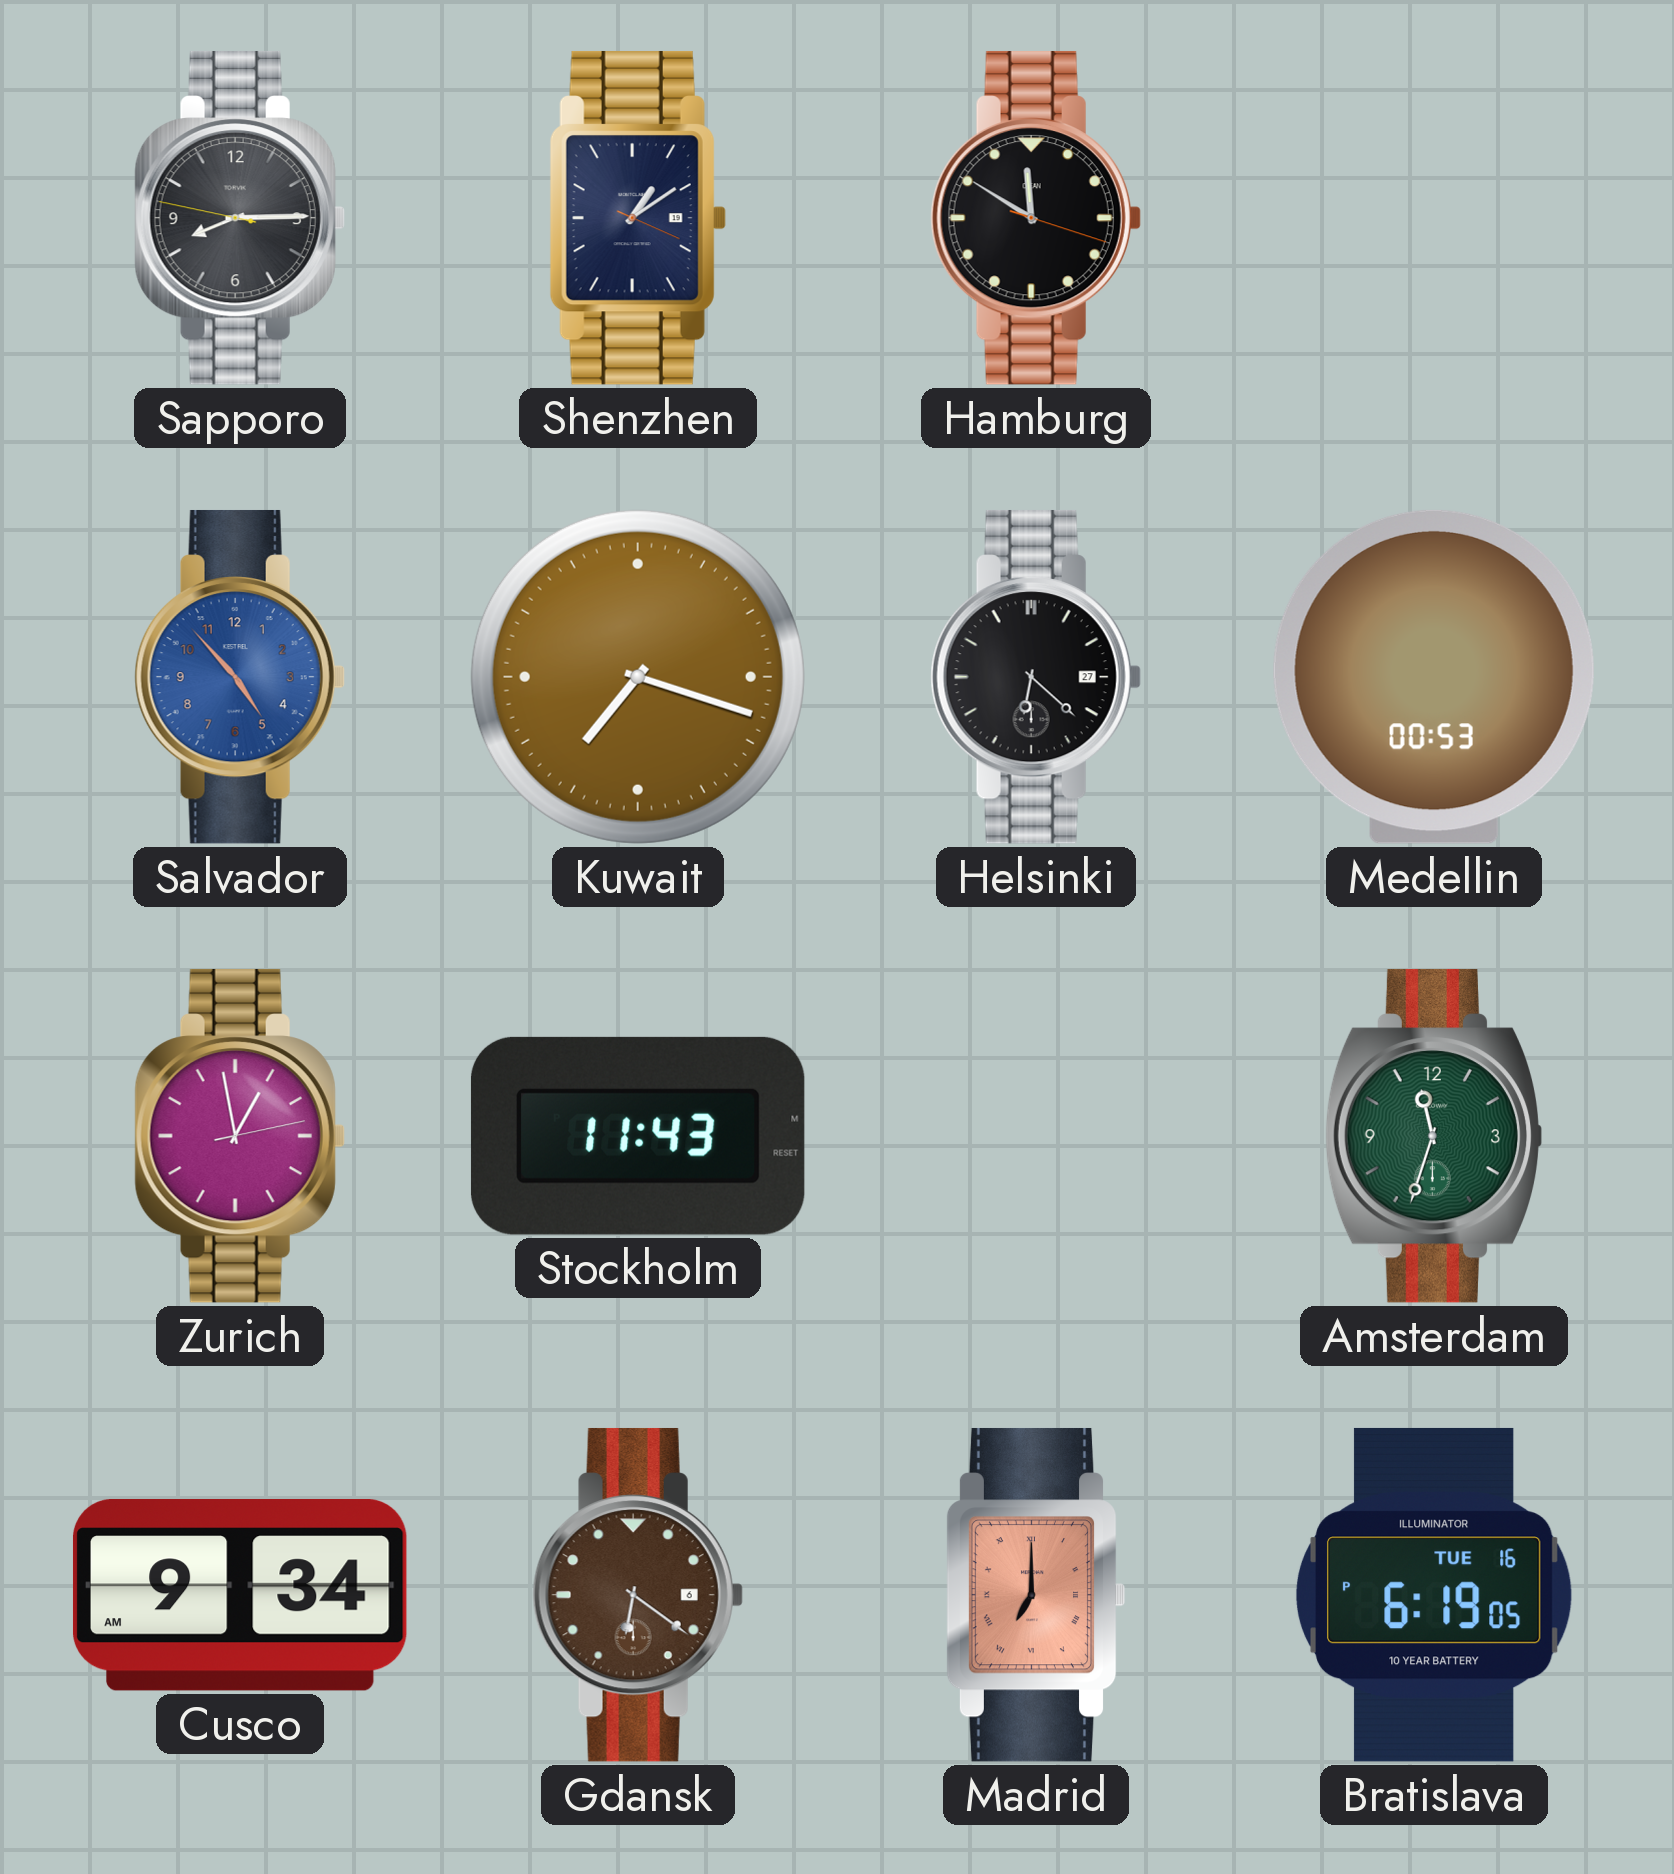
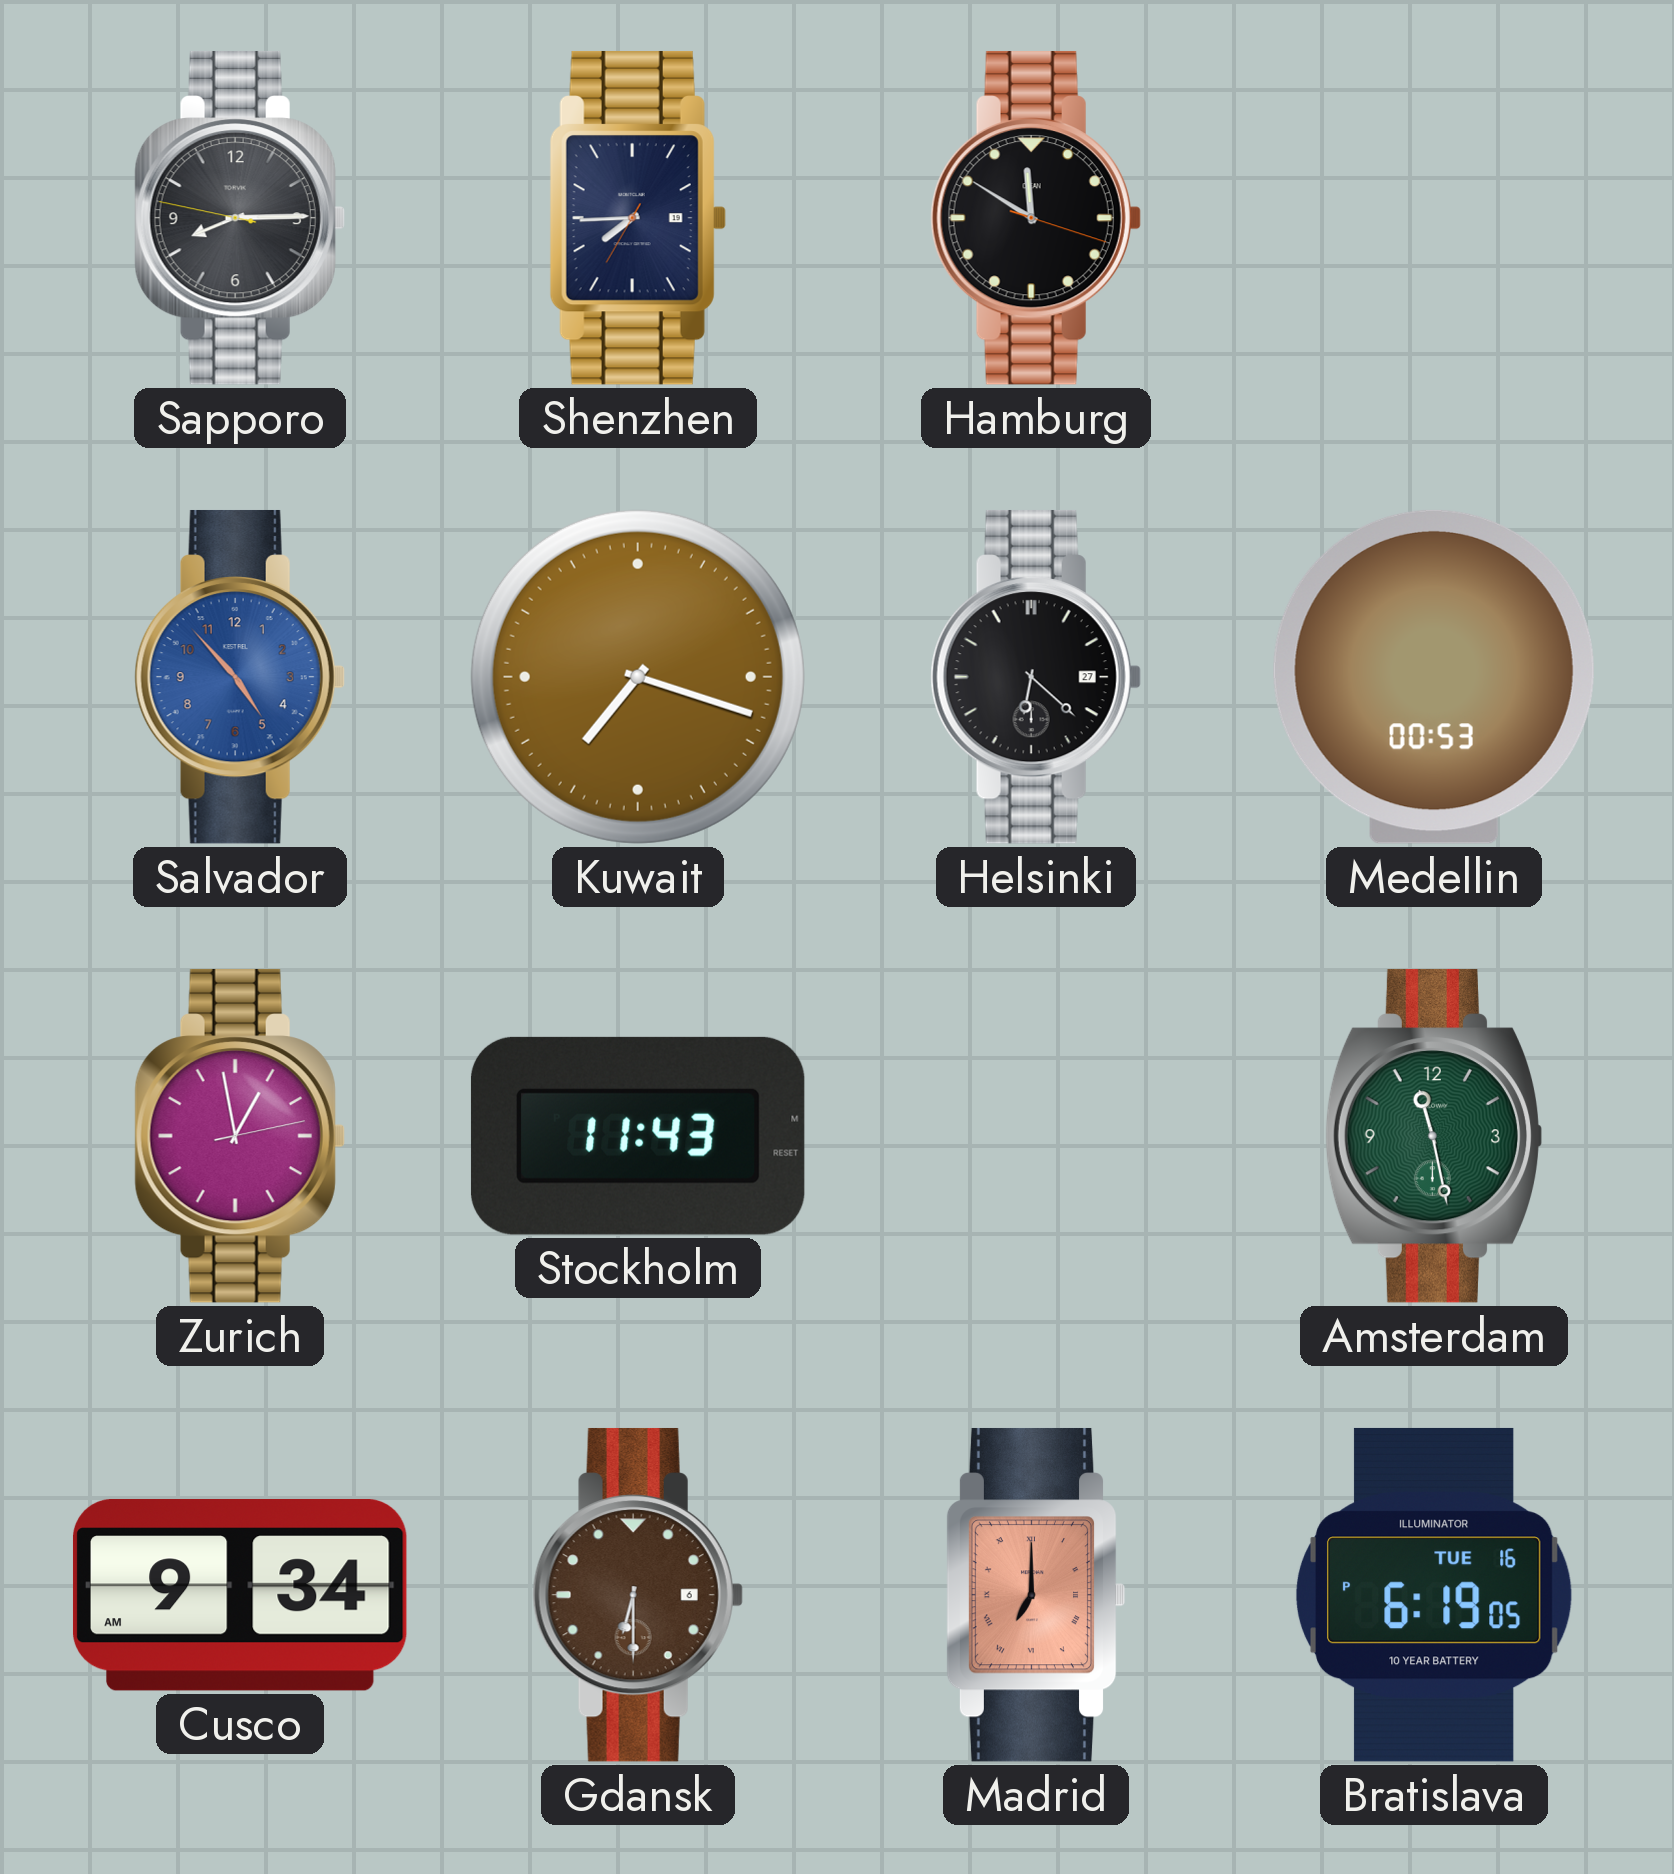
Shenzhen: 1:09 -> 7:44
Amsterdam: 11:33 -> 11:28
Gdansk: 6:21 -> 6:30
